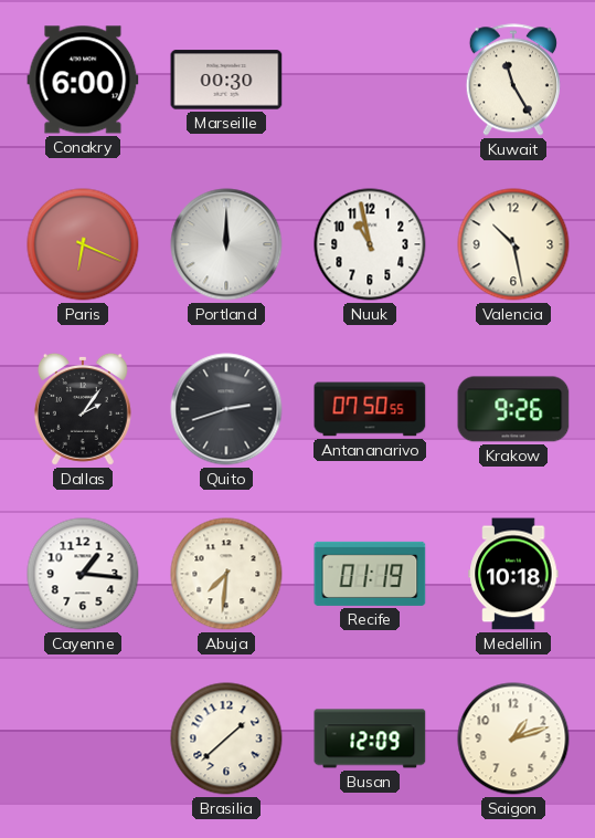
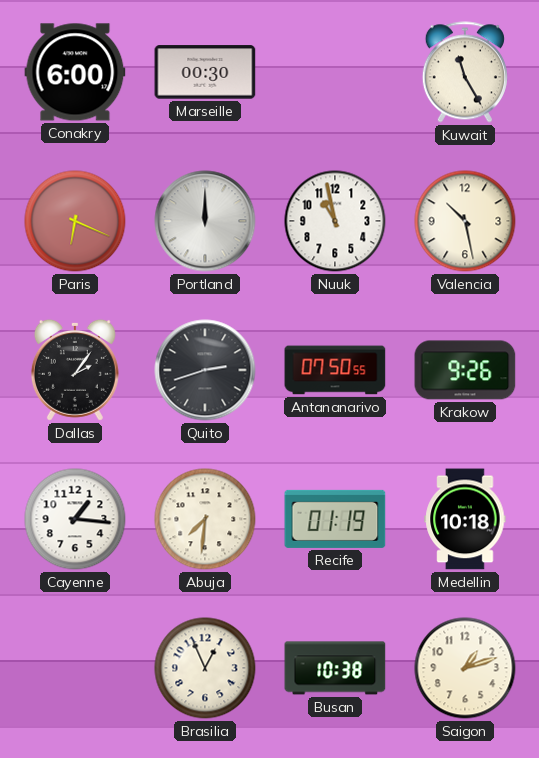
Brasilia: 1:38 -> 12:56
Busan: 12:09 -> 10:38
